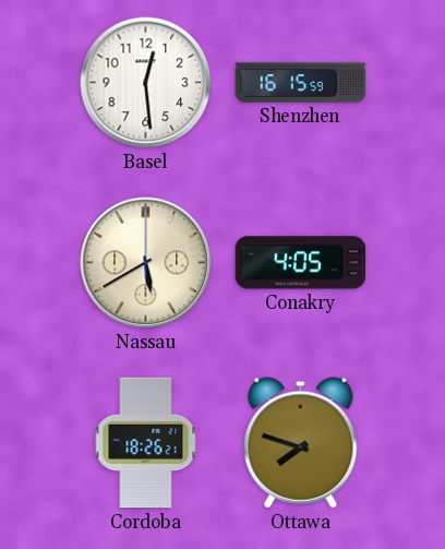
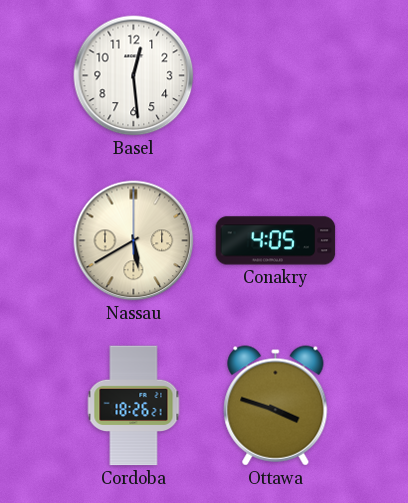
Shenzhen: 16:15 -> none
Ottawa: 7:48 -> 3:48
